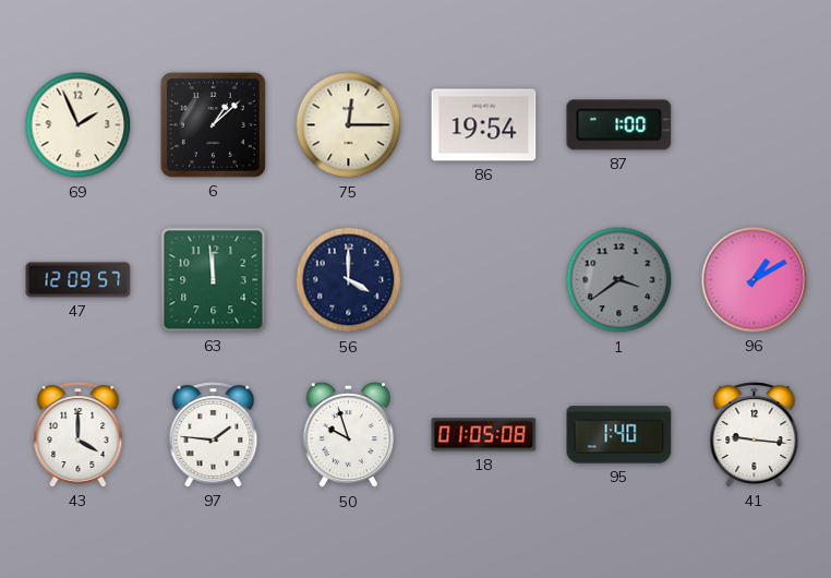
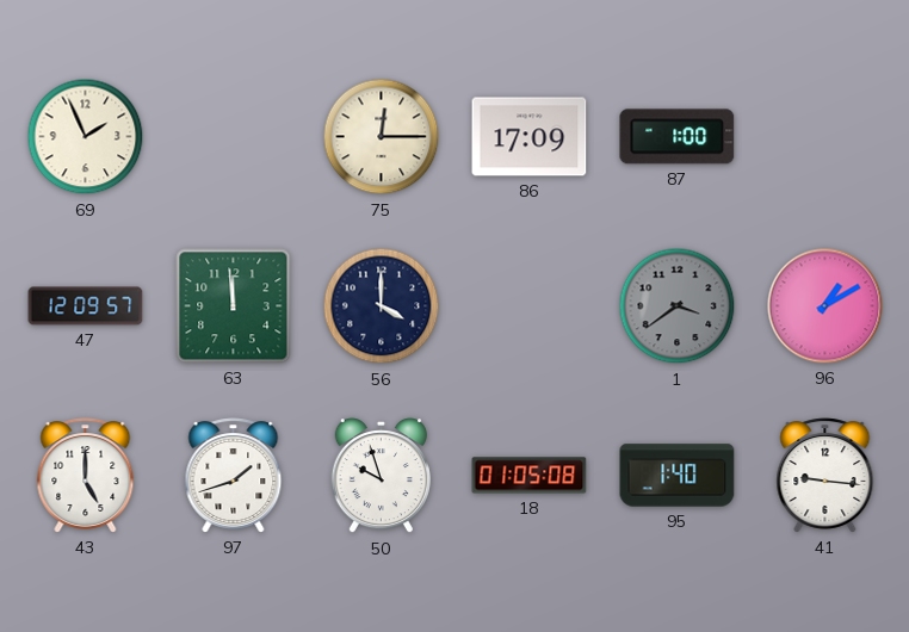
6: 1:08 -> none
86: 19:54 -> 17:09
43: 4:00 -> 5:00
97: 1:46 -> 1:42
